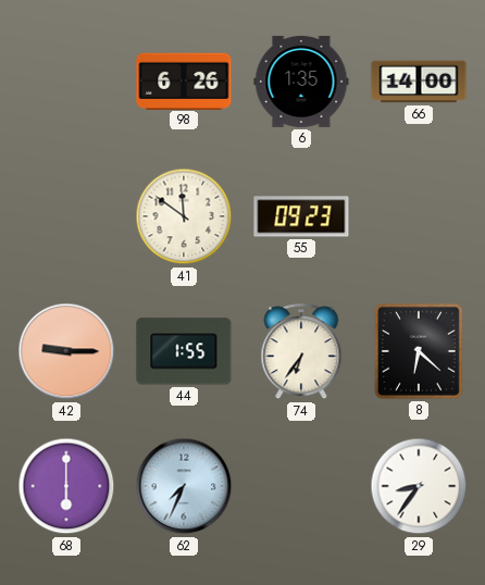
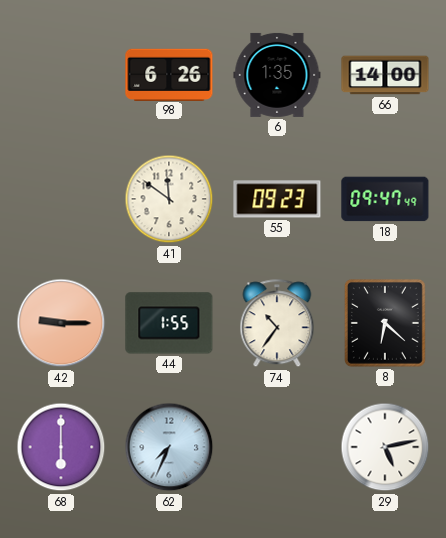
18: none -> 09:47
74: 6:36 -> 10:36
29: 8:36 -> 5:13
